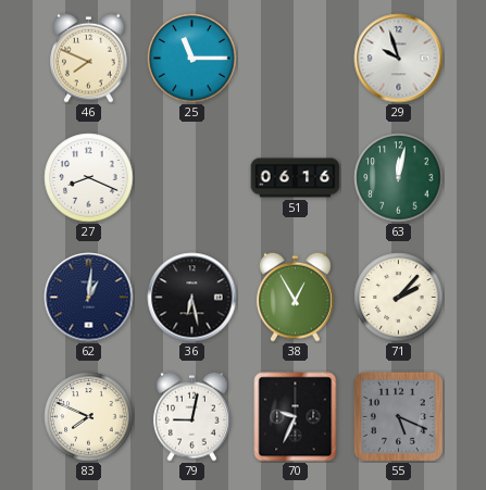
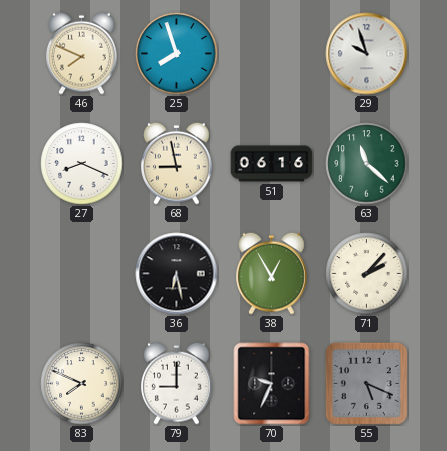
25: 11:15 -> 7:57
68: none -> 8:58
63: 12:02 -> 11:22
62: 1:01 -> none
79: 9:02 -> 9:00
